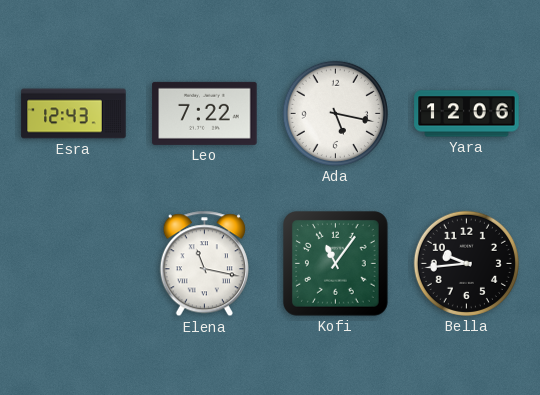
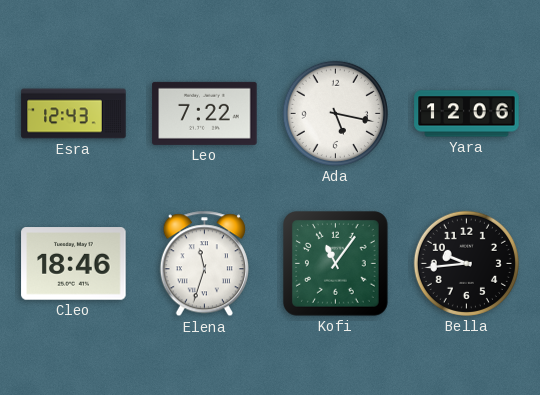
Cleo: none -> 18:46
Elena: 11:17 -> 11:33
